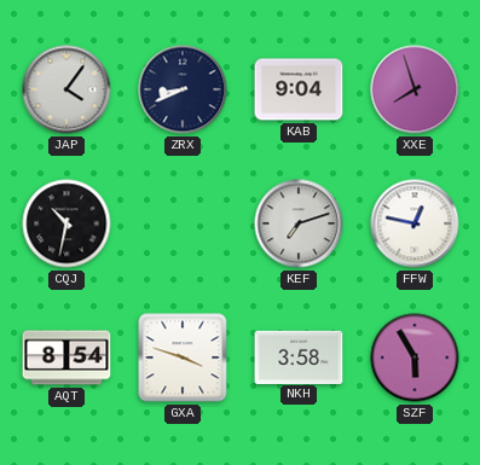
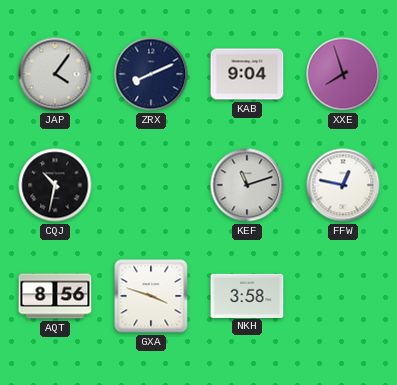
ZRX: 8:41 -> 8:11
KEF: 7:12 -> 11:12
AQT: 8:54 -> 8:56
SZF: 5:55 -> none
